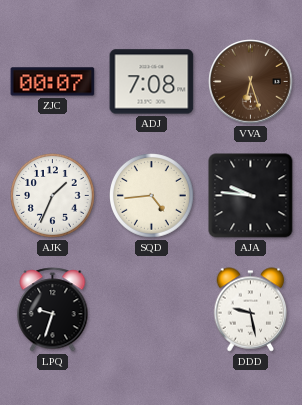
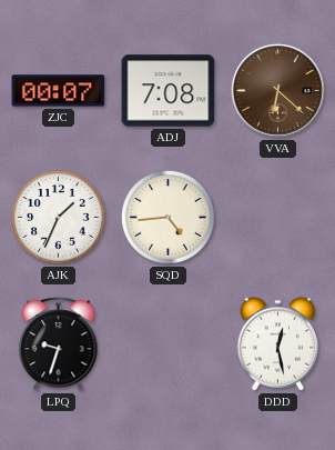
VVA: 6:27 -> 6:22
AJA: 9:46 -> none
DDD: 9:28 -> 12:28
